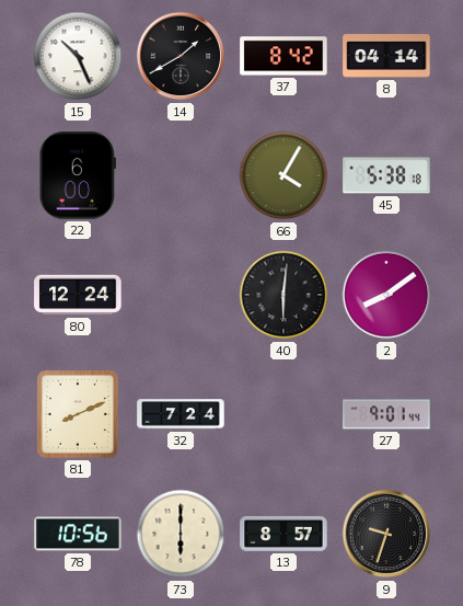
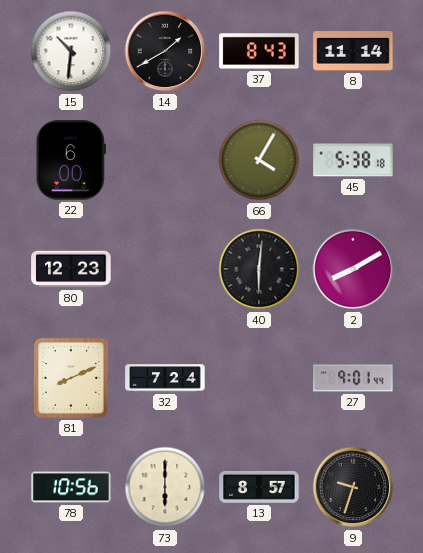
15: 10:26 -> 10:31
37: 8:42 -> 8:43
8: 04:14 -> 11:14
80: 12:24 -> 12:23
2: 8:09 -> 8:10
